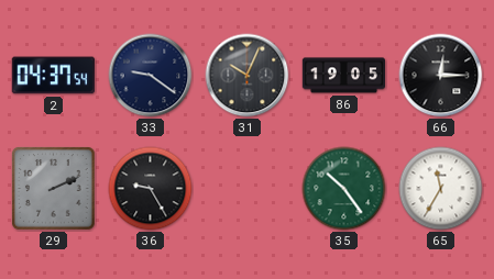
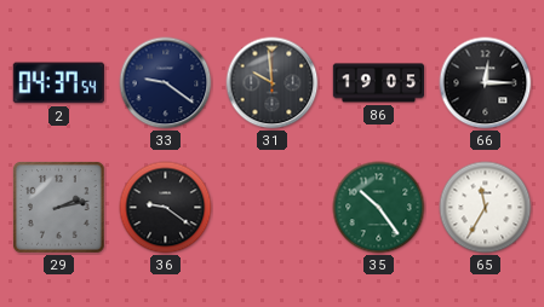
31: 10:04 -> 9:59
29: 2:11 -> 2:13
36: 9:25 -> 9:21
